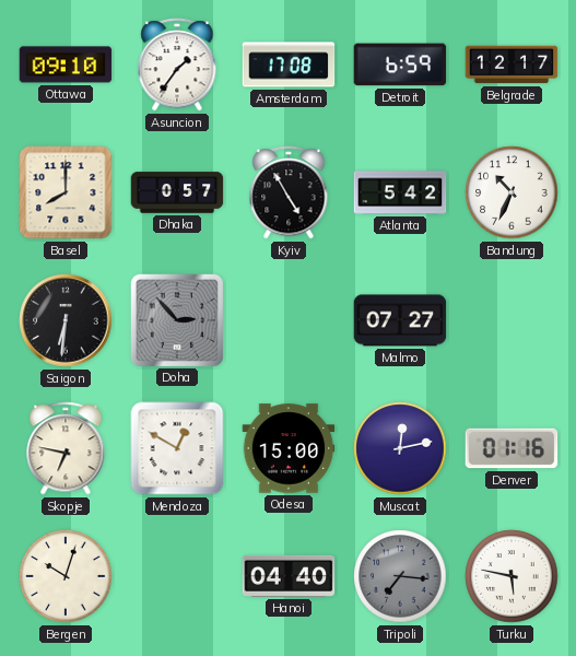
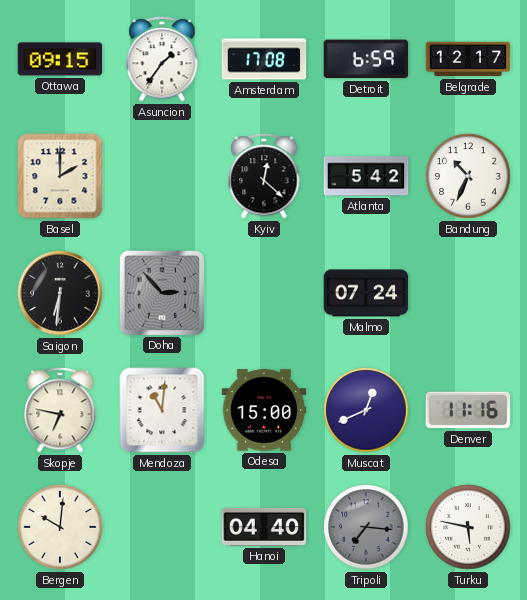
Ottawa: 09:10 -> 09:15
Basel: 8:00 -> 2:00
Dhaka: 0:57 -> none
Kyiv: 4:55 -> 12:22
Malmo: 07:27 -> 07:24
Mendoza: 12:50 -> 11:01
Muscat: 12:13 -> 12:41
Denver: 01:16 -> 11:16
Bergen: 10:03 -> 10:01
